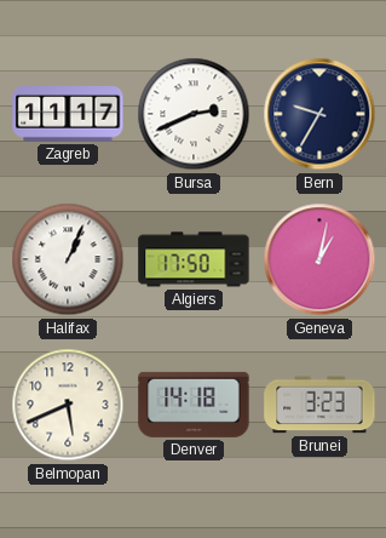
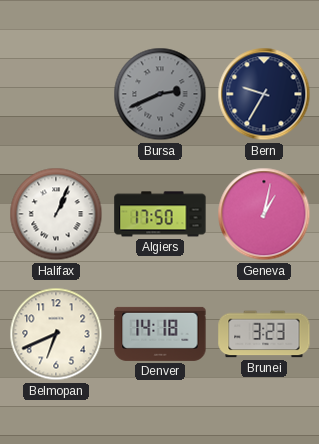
Zagreb: 11:17 -> none
Bursa dial: white -> grey
Belmopan: 5:41 -> 6:41
